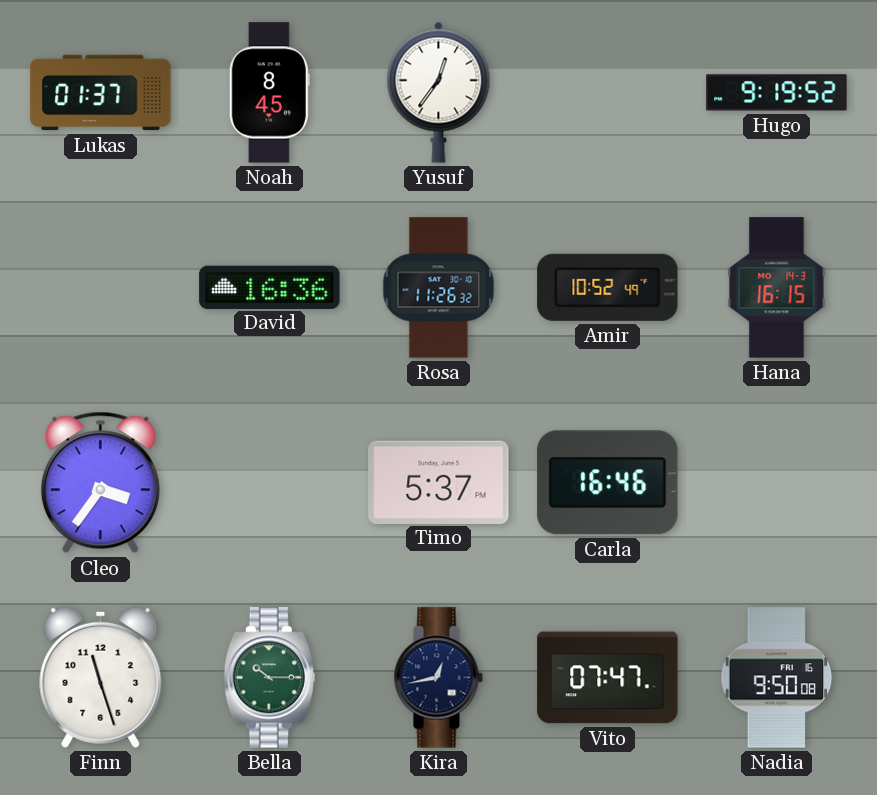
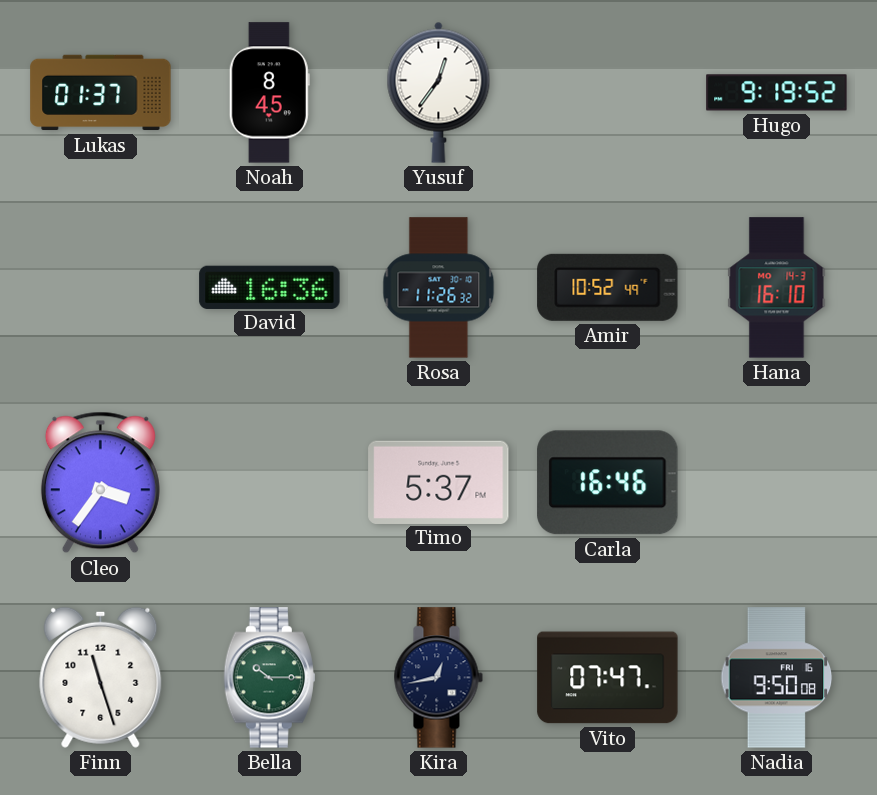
Hana: 16:15 -> 16:10
